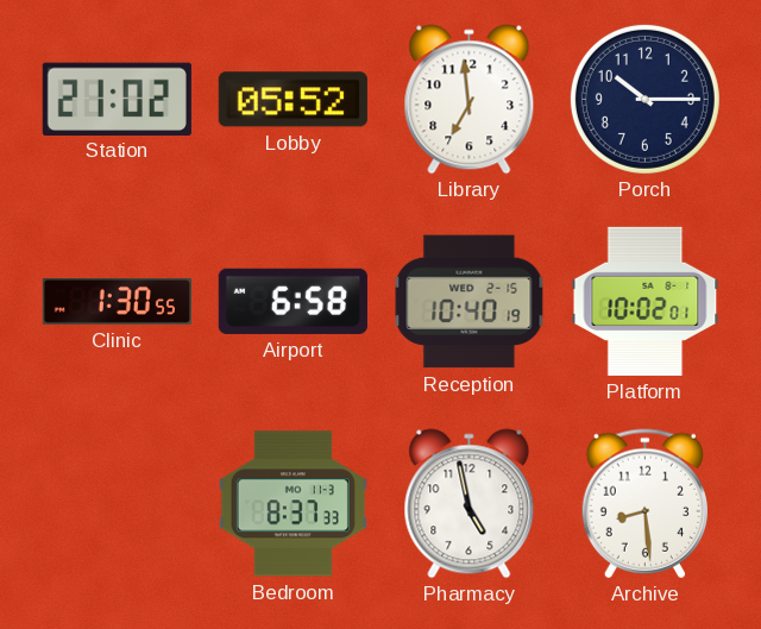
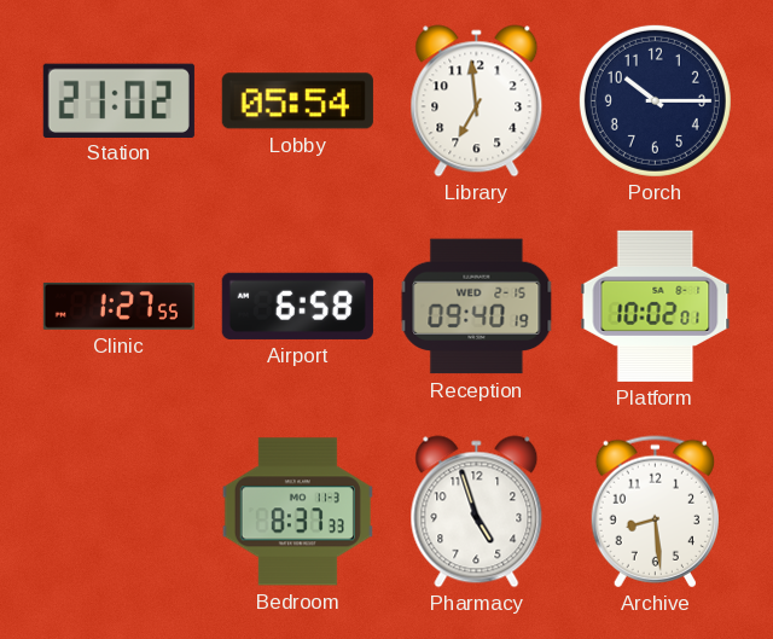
Lobby: 05:52 -> 05:54
Clinic: 1:30 -> 1:27
Reception: 10:40 -> 09:40
Pharmacy: 4:58 -> 4:57
